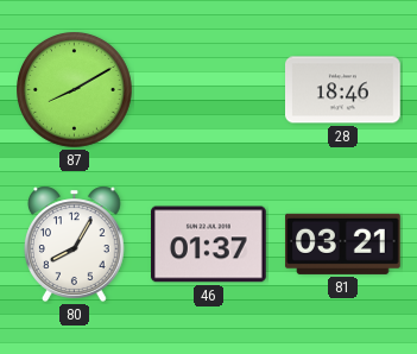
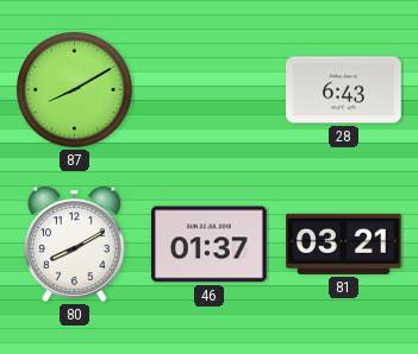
28: 18:46 -> 6:43
80: 8:05 -> 8:10
